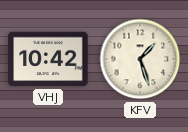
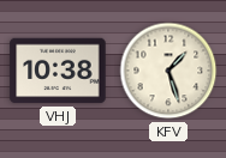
VHJ: 10:42 -> 10:38
